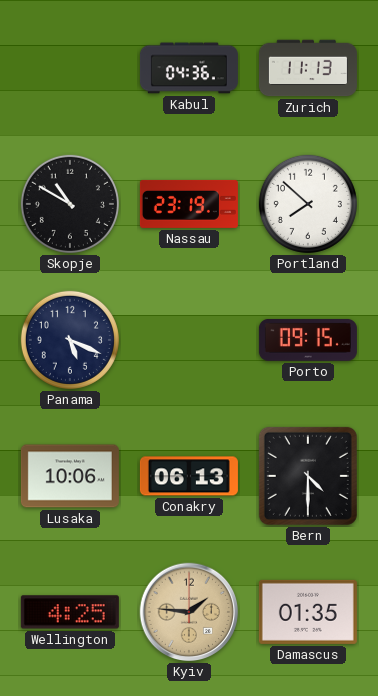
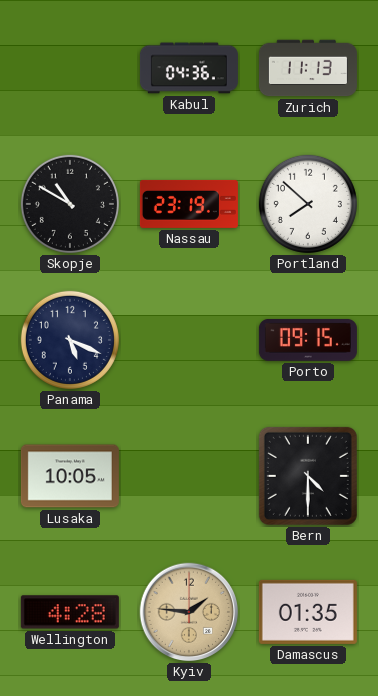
Lusaka: 10:06 -> 10:05
Conakry: 06:13 -> none
Wellington: 4:25 -> 4:28
